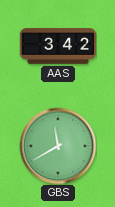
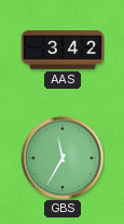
GBS: 11:40 -> 11:35
